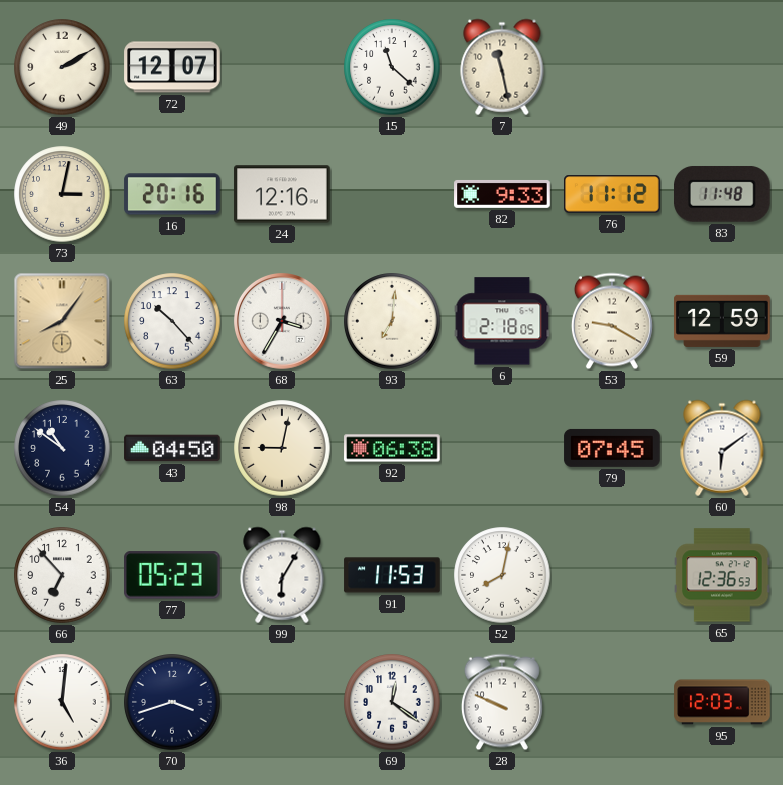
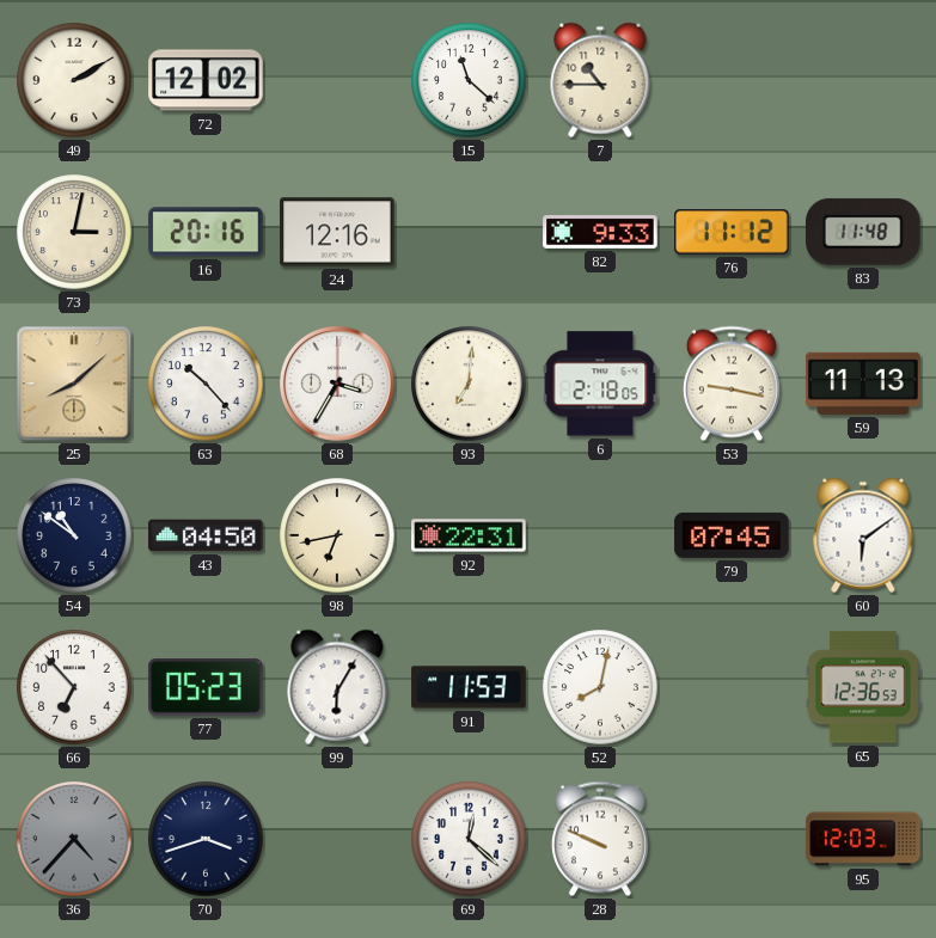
72: 12:07 -> 12:02
7: 11:28 -> 10:45
25: 8:06 -> 8:08
53: 9:20 -> 9:17
59: 12:59 -> 11:13
98: 9:02 -> 6:43
92: 06:38 -> 22:31
36: 5:01 -> 4:37
36 dial: white -> grey
69: 12:21 -> 12:22
